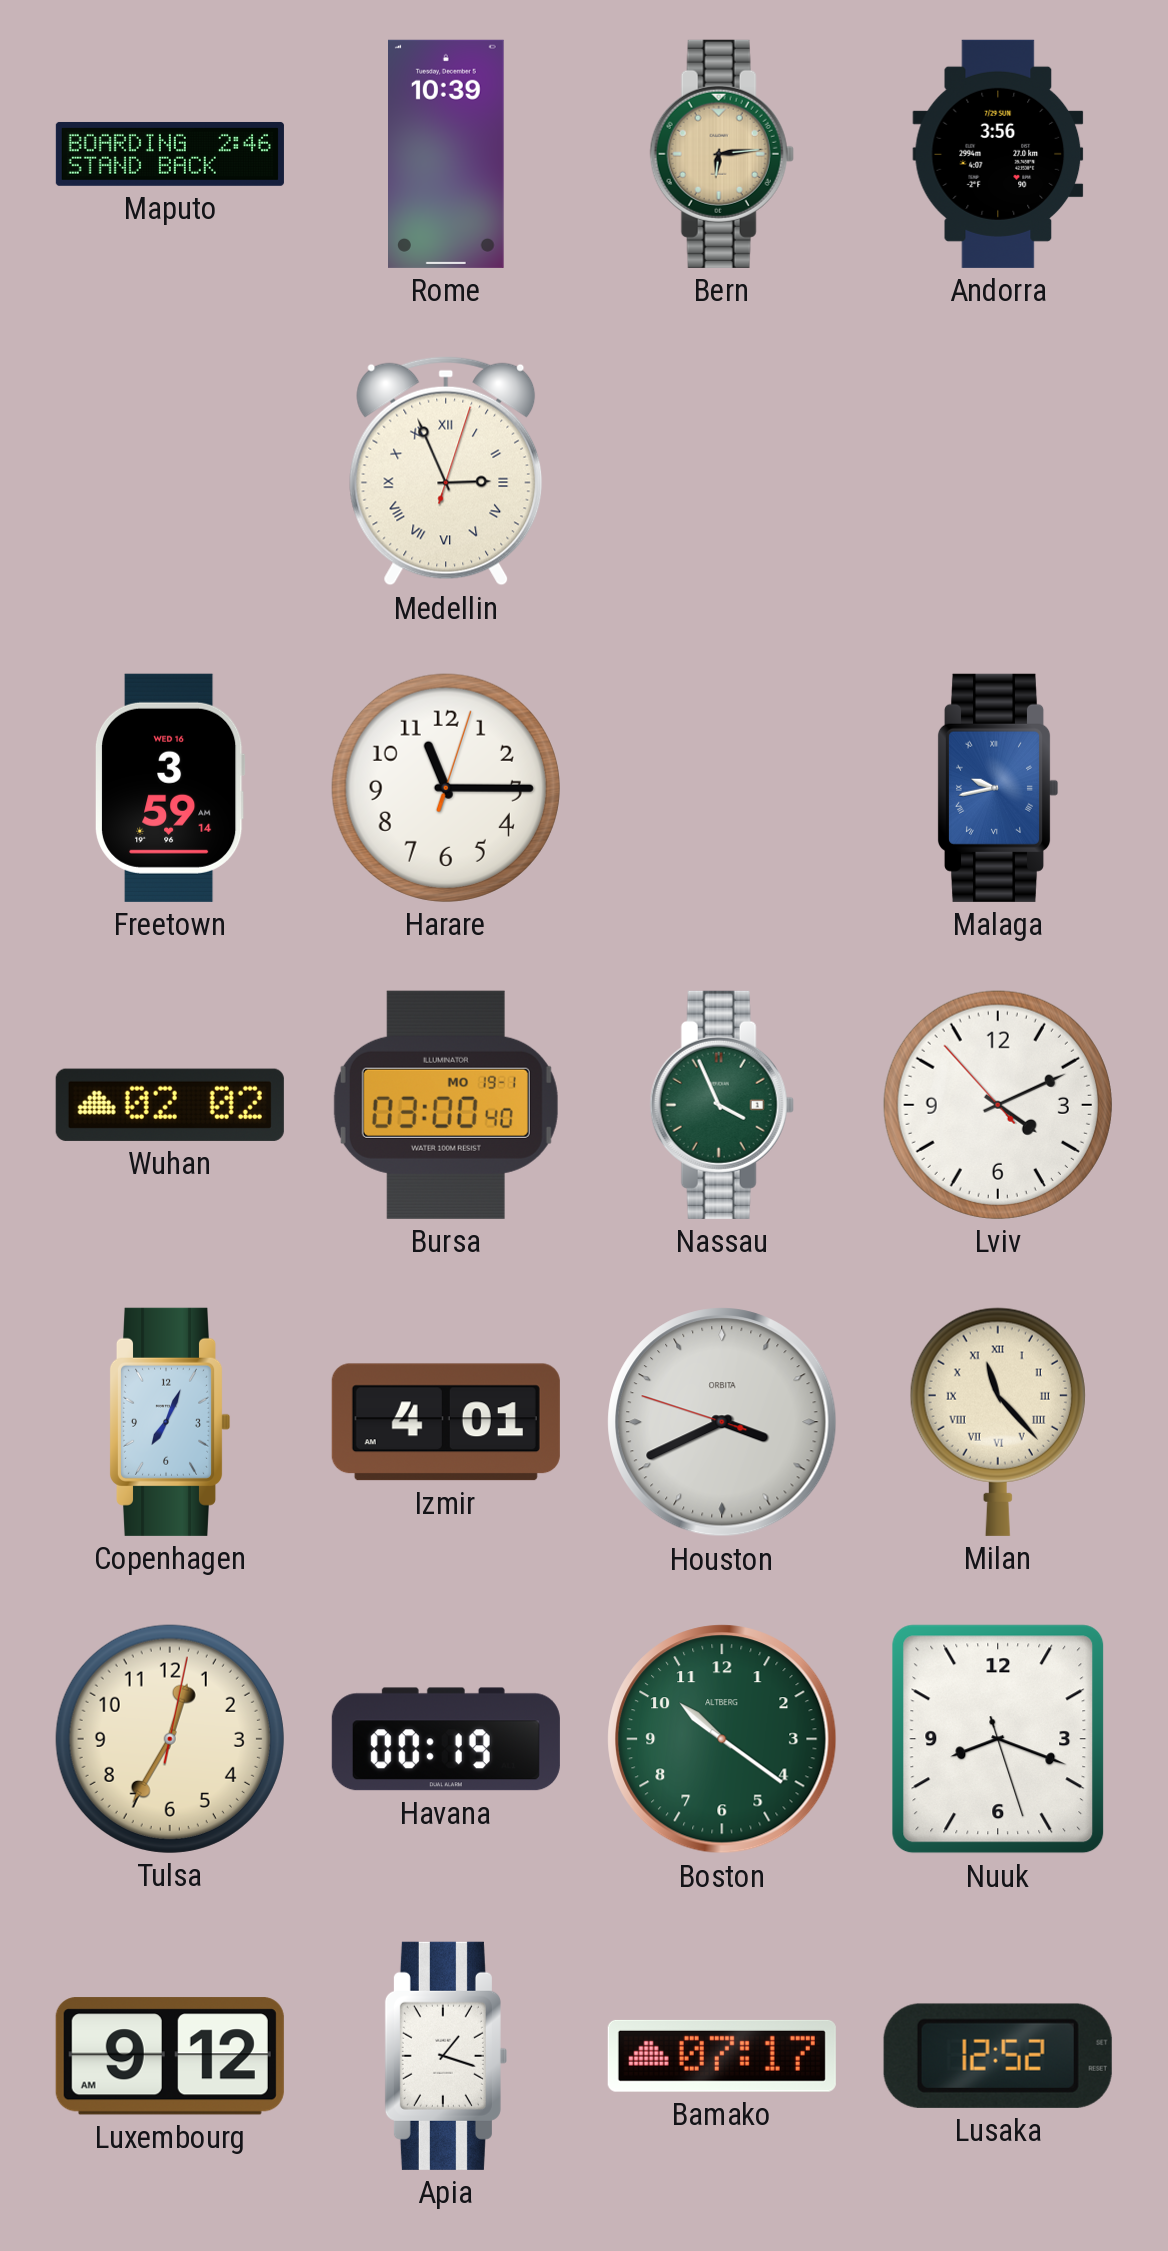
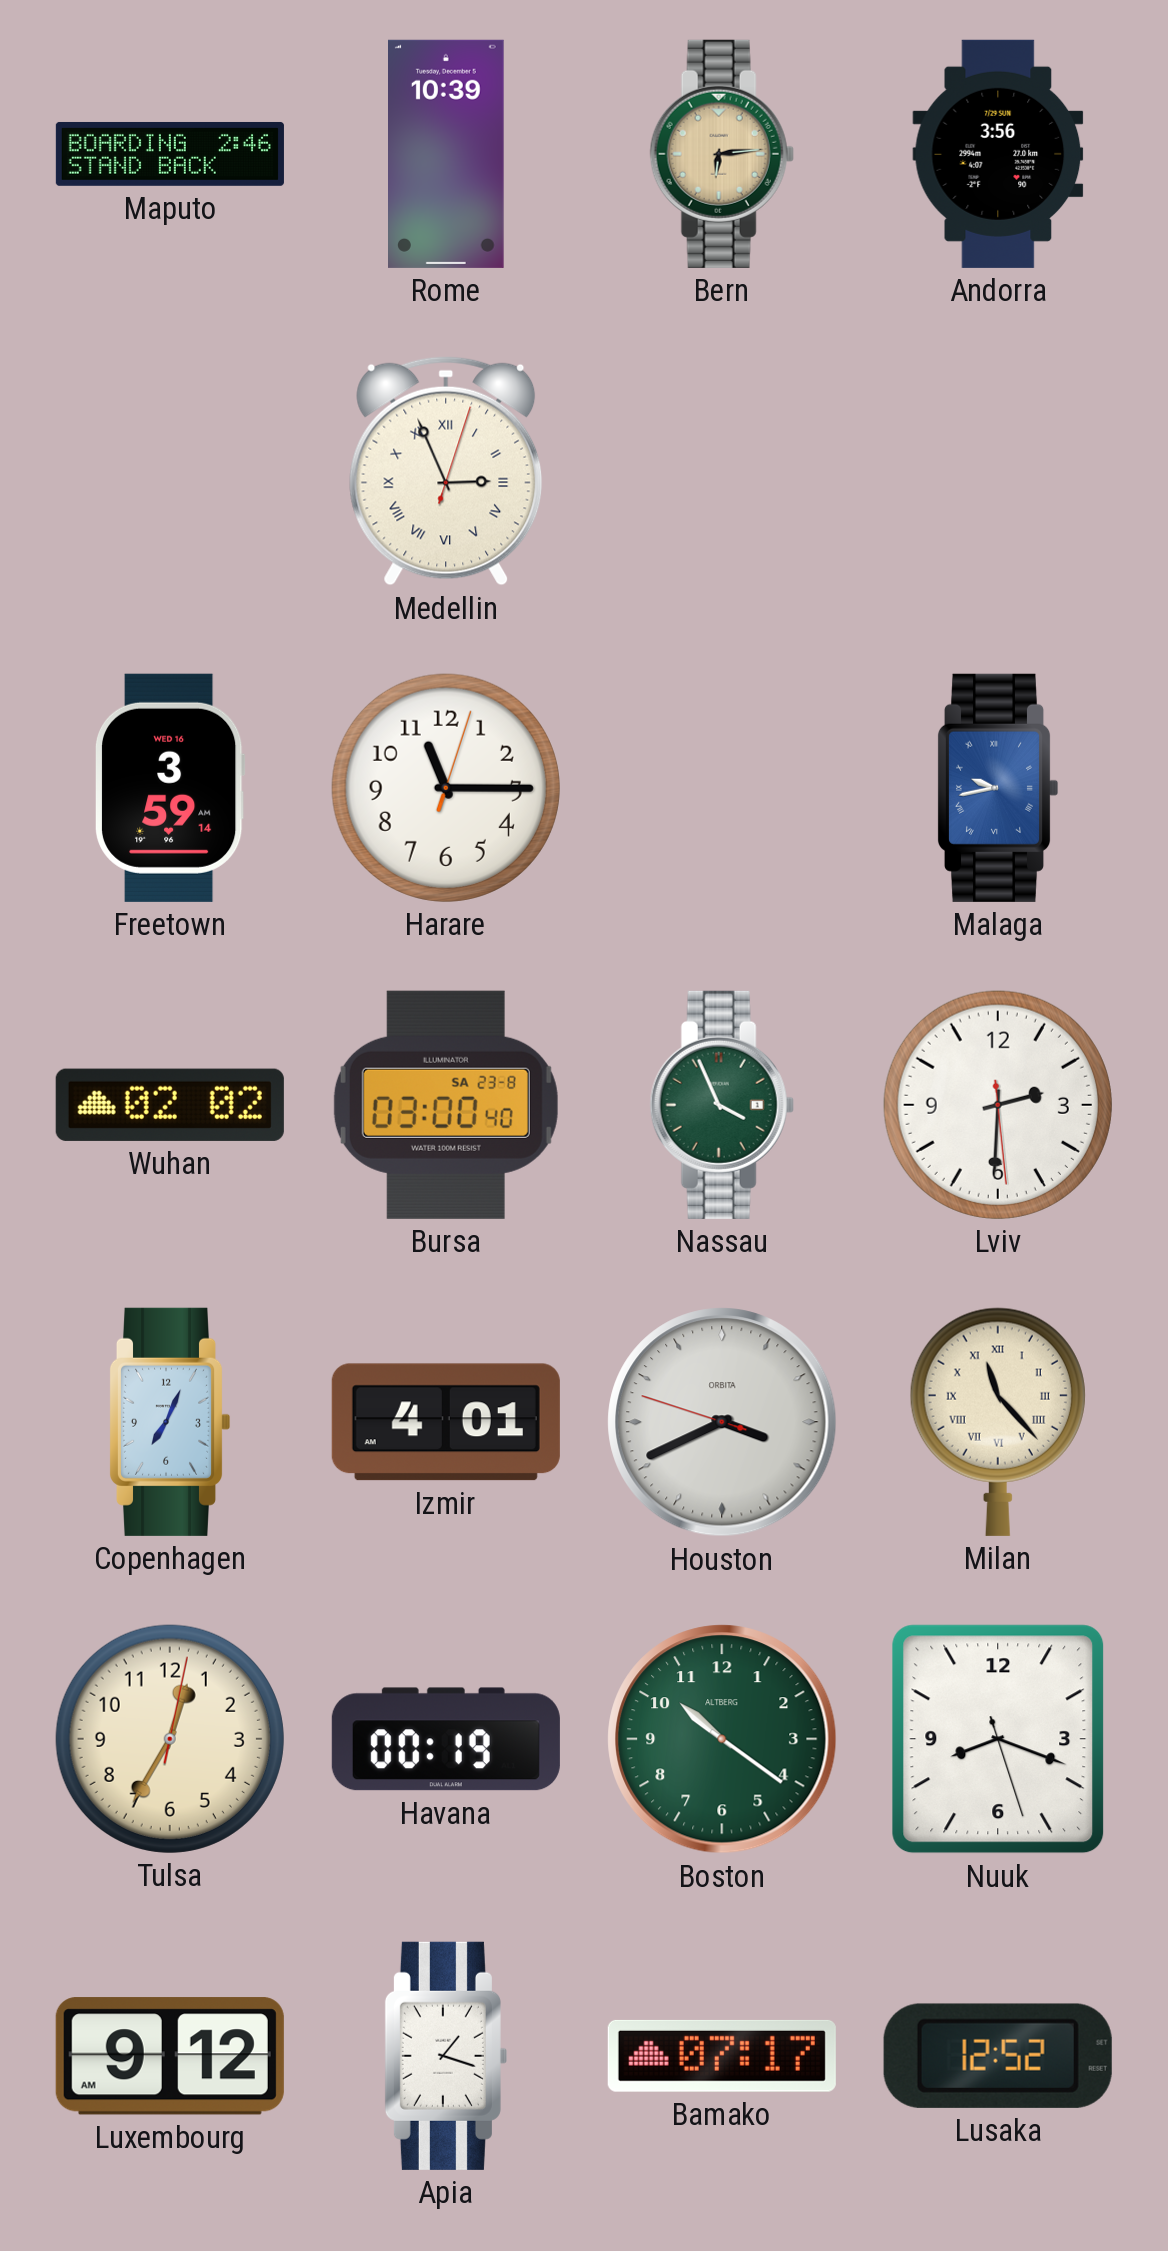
Bursa date: MO 19-1 -> SA 23-8
Lviv: 4:10 -> 2:30
